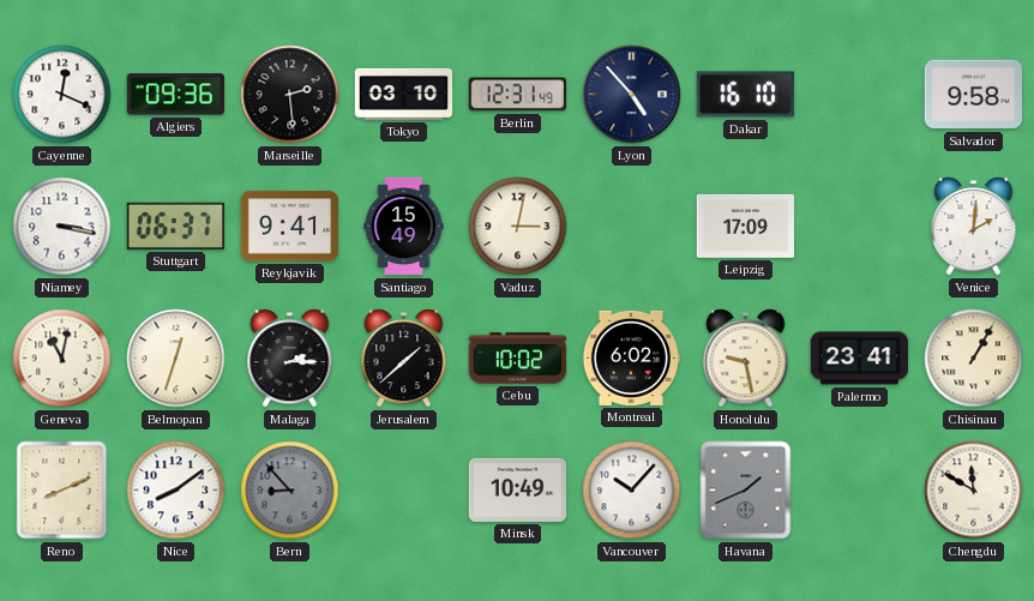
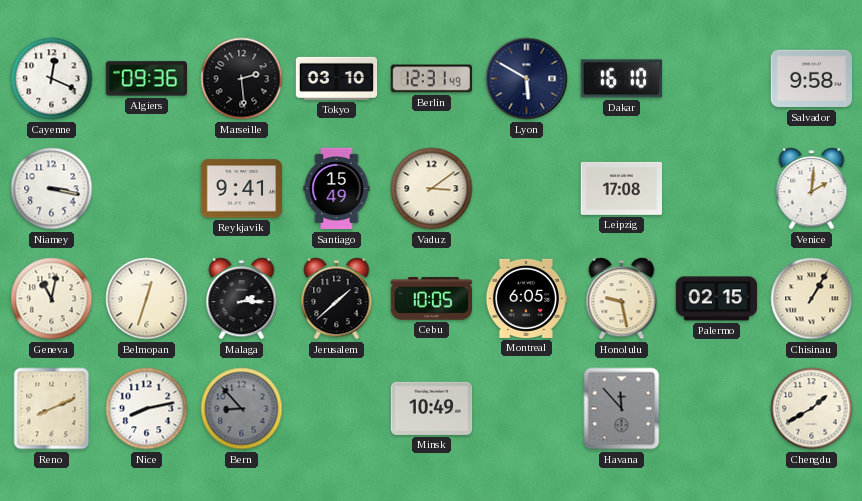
Lyon: 4:53 -> 5:50
Stuttgart: 06:37 -> none
Vaduz: 3:02 -> 3:09
Leipzig: 17:09 -> 17:08
Cebu: 10:02 -> 10:05
Montreal: 6:02 -> 6:05
Palermo: 23:41 -> 02:15
Nice: 8:09 -> 8:13
Vancouver: 10:07 -> none
Havana: 1:41 -> 11:53
Chengdu: 11:50 -> 1:40
